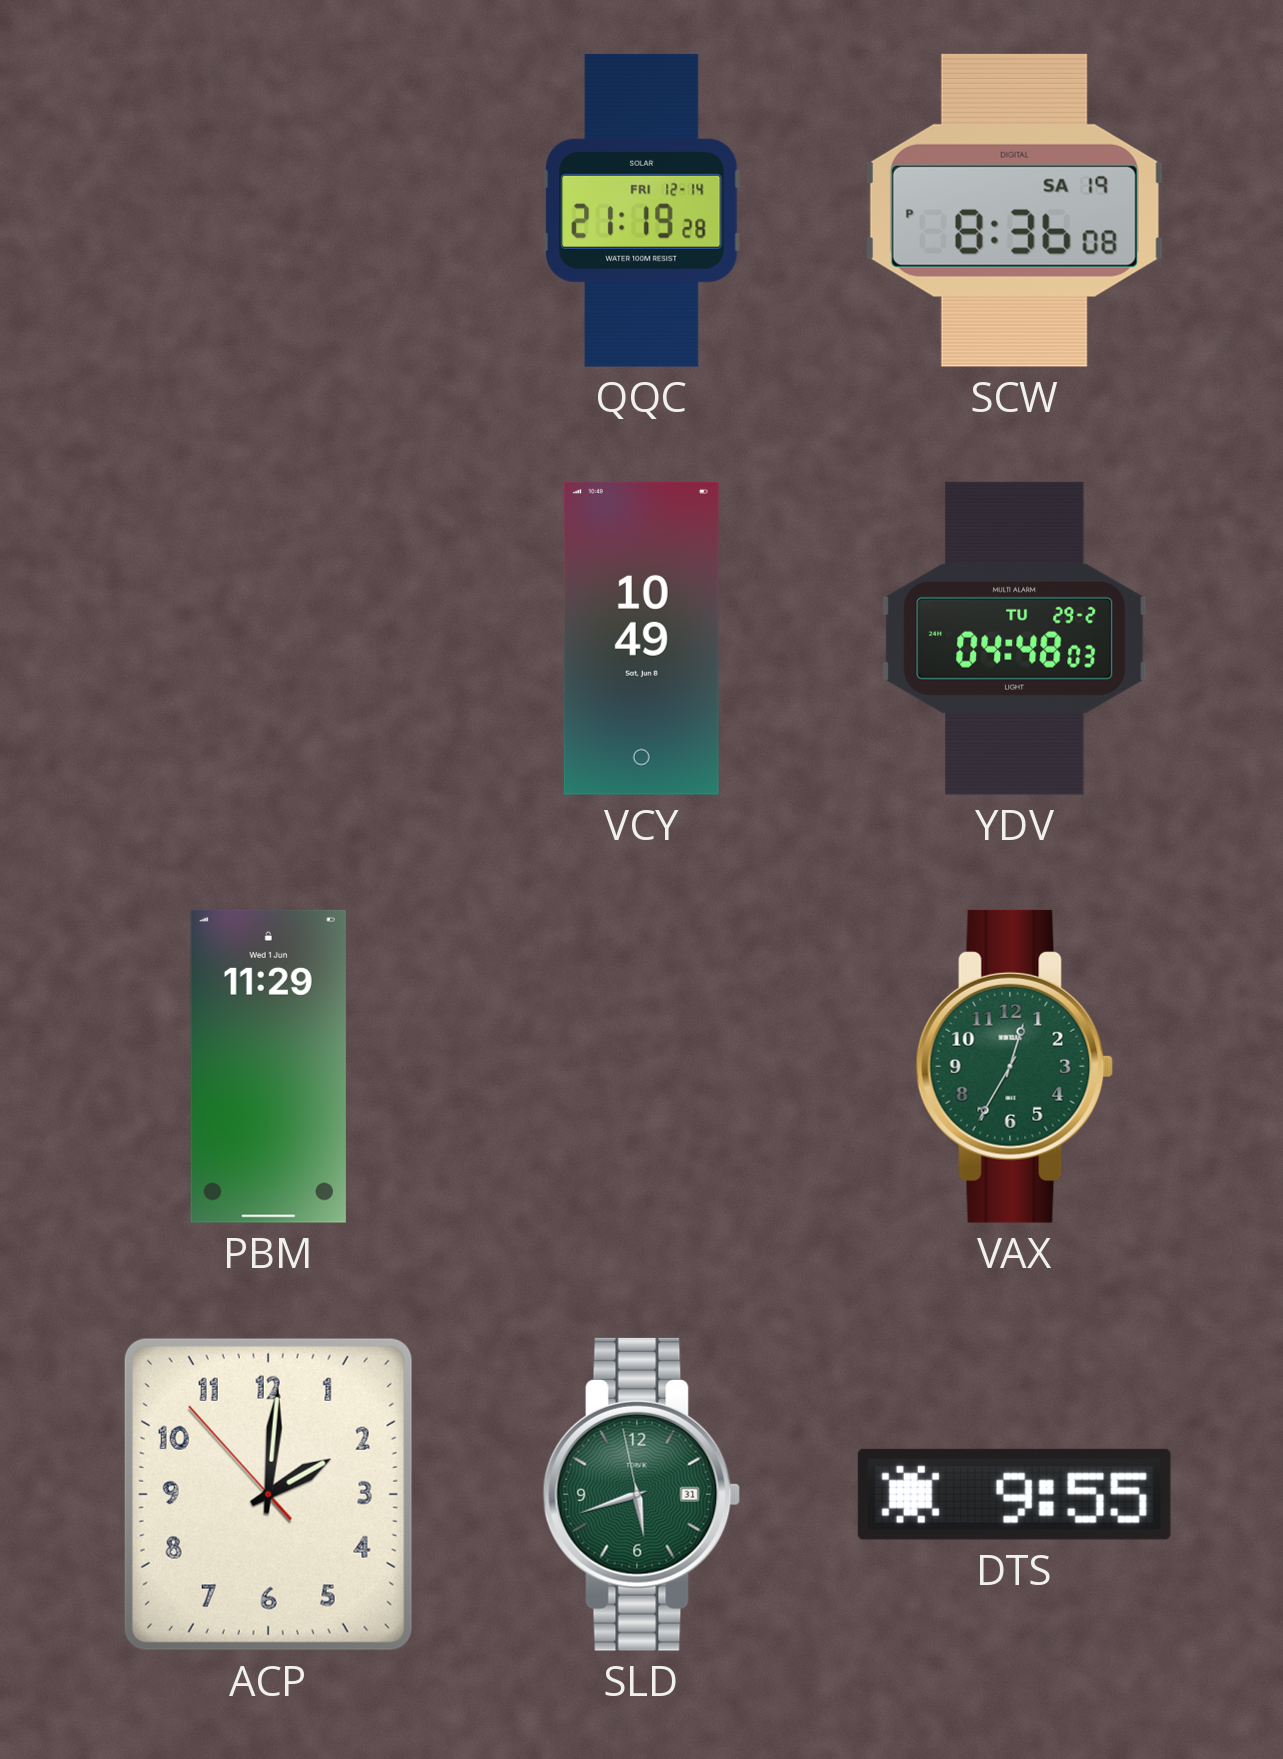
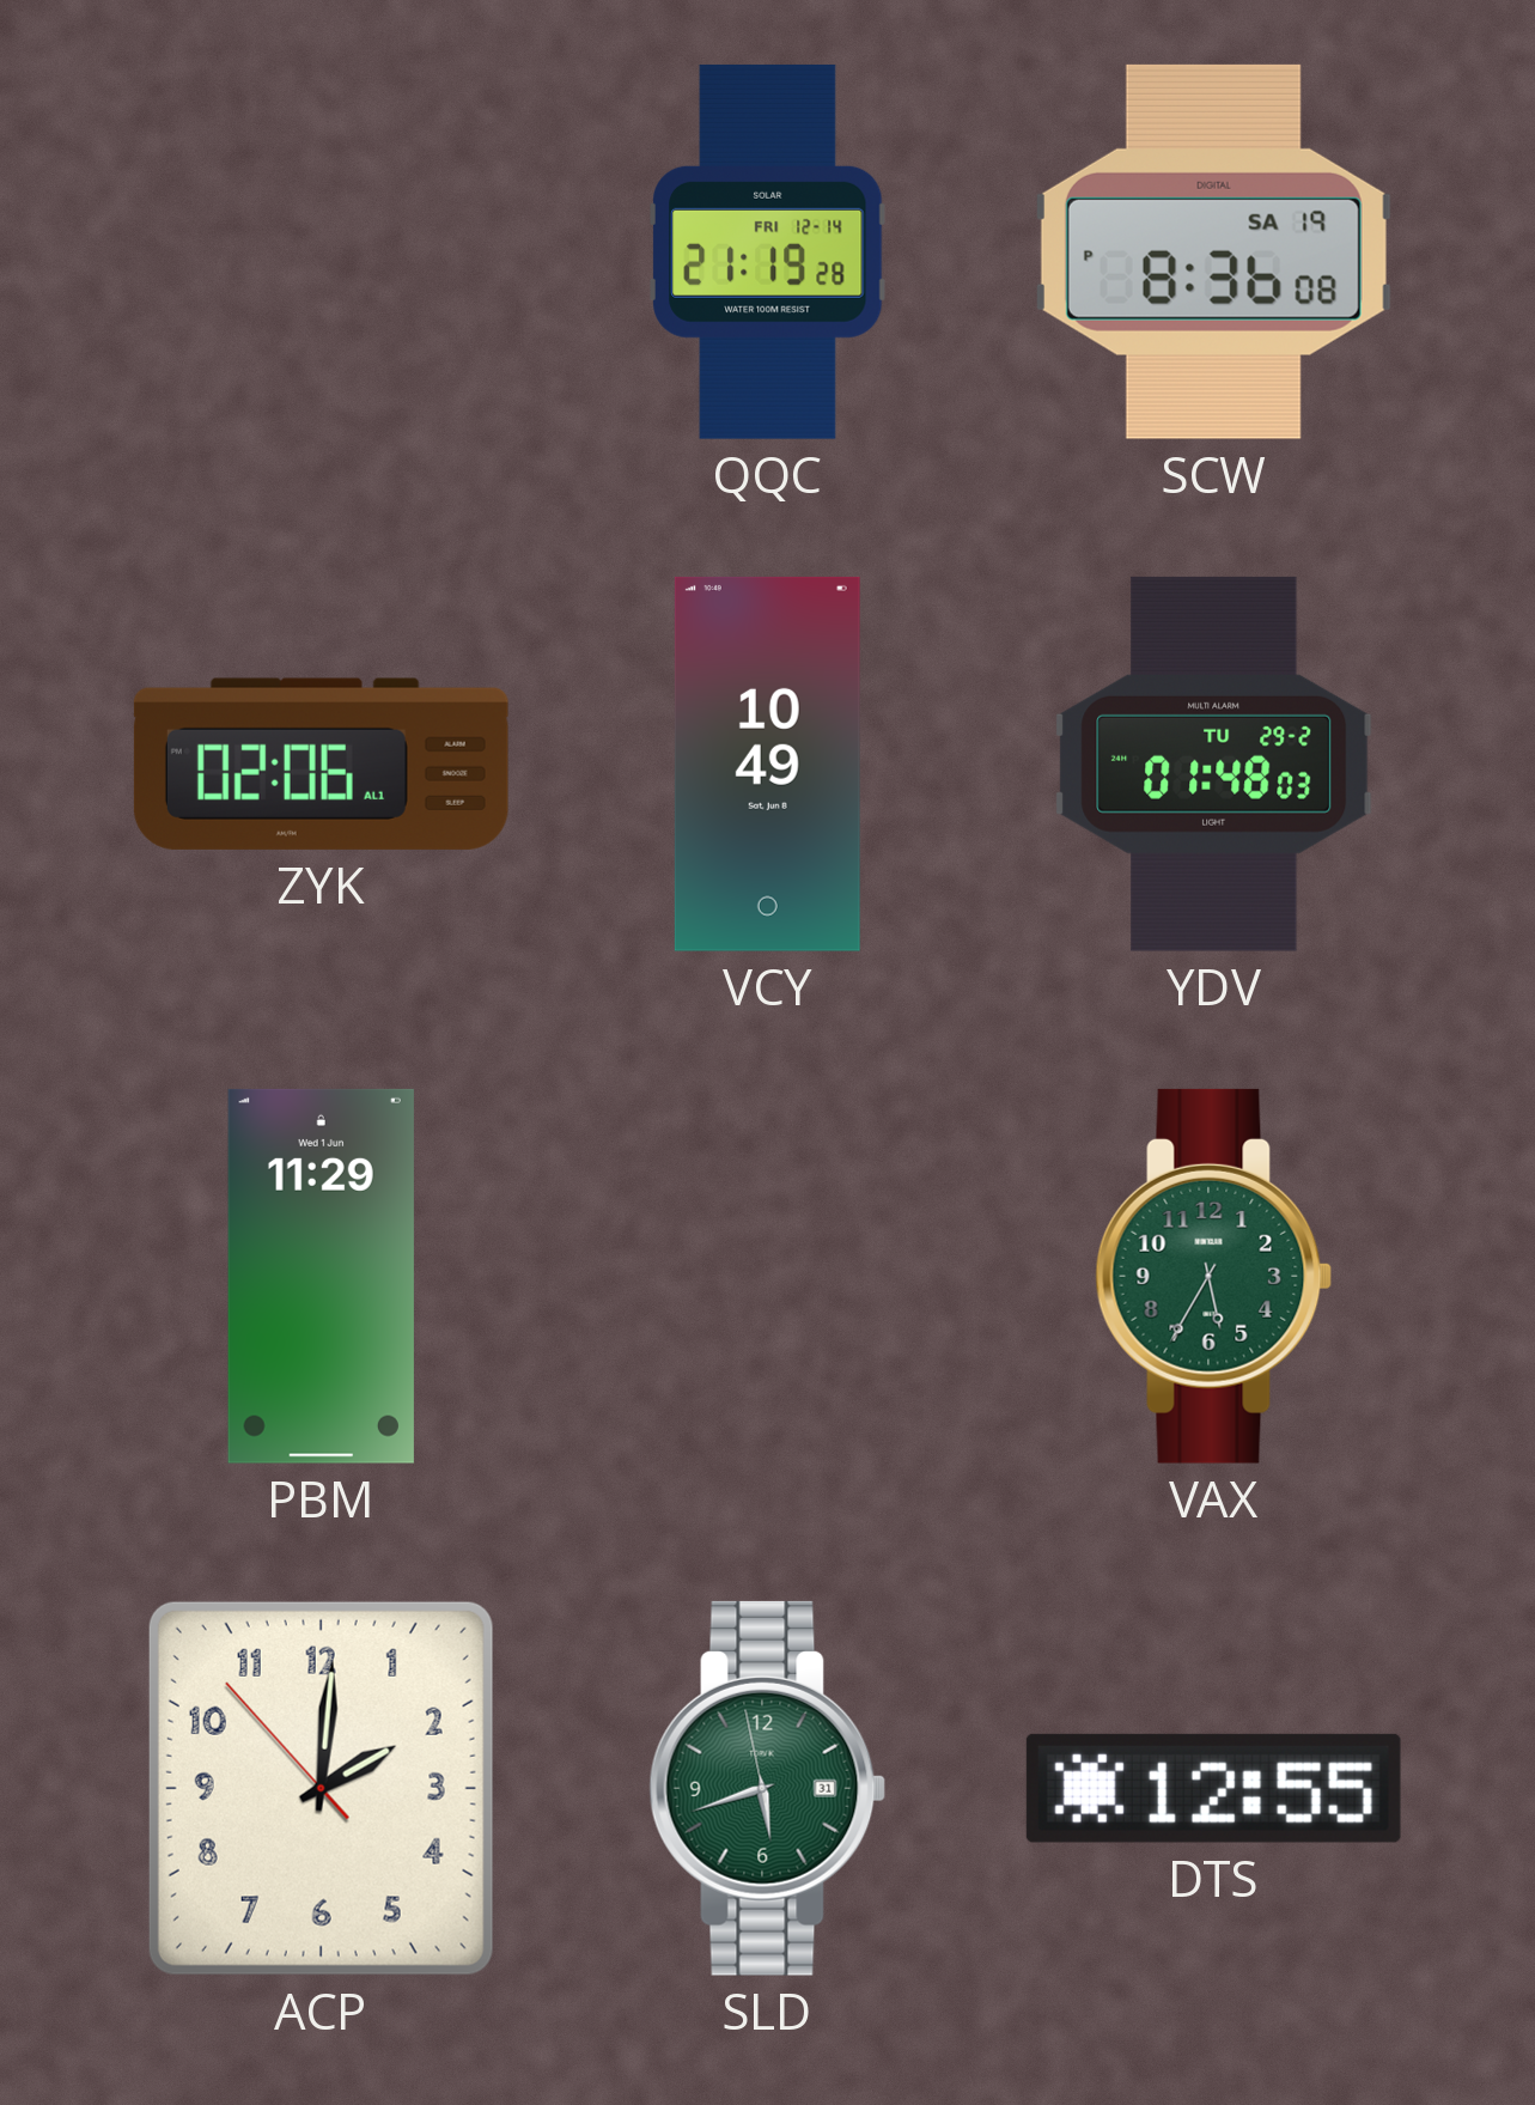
ZYK: none -> 02:06
YDV: 04:48 -> 01:48
VAX: 12:35 -> 5:35
DTS: 9:55 -> 12:55
